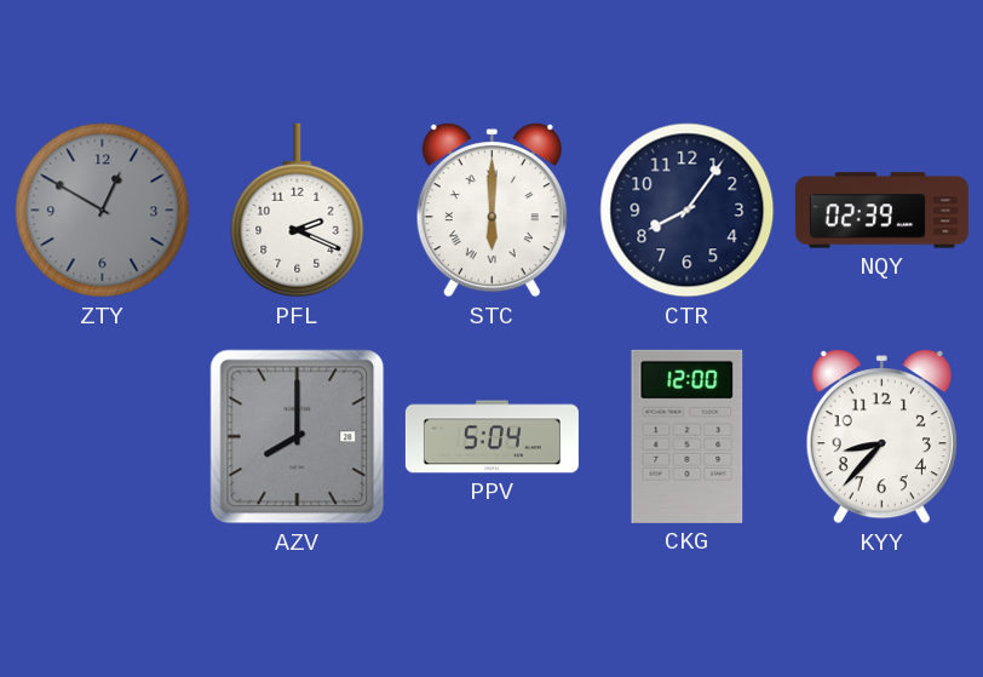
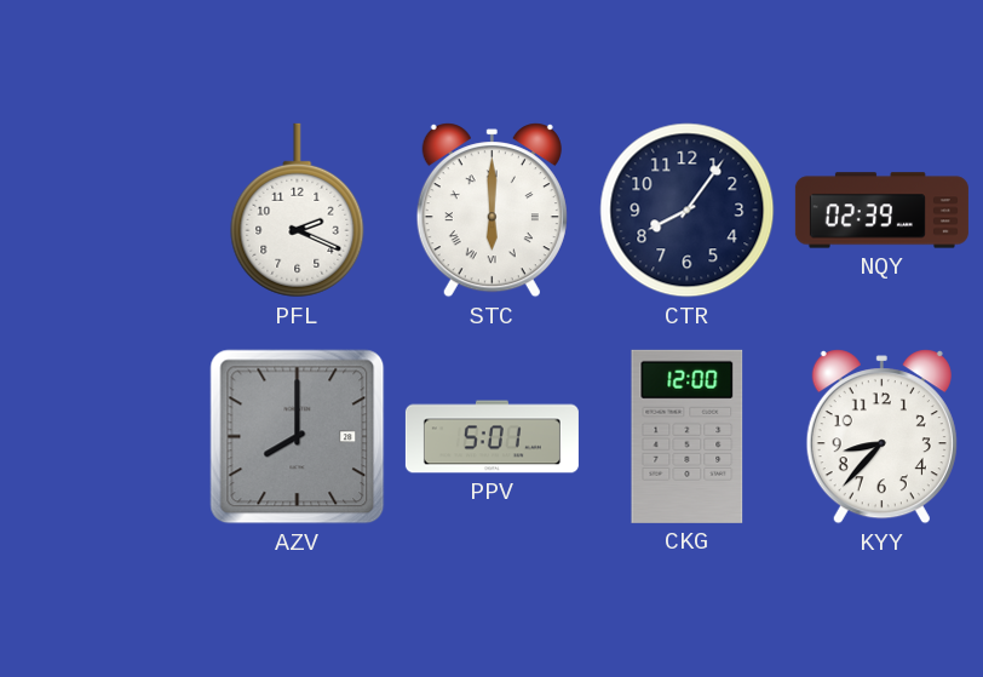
ZTY: 12:50 -> none
PPV: 5:04 -> 5:01
